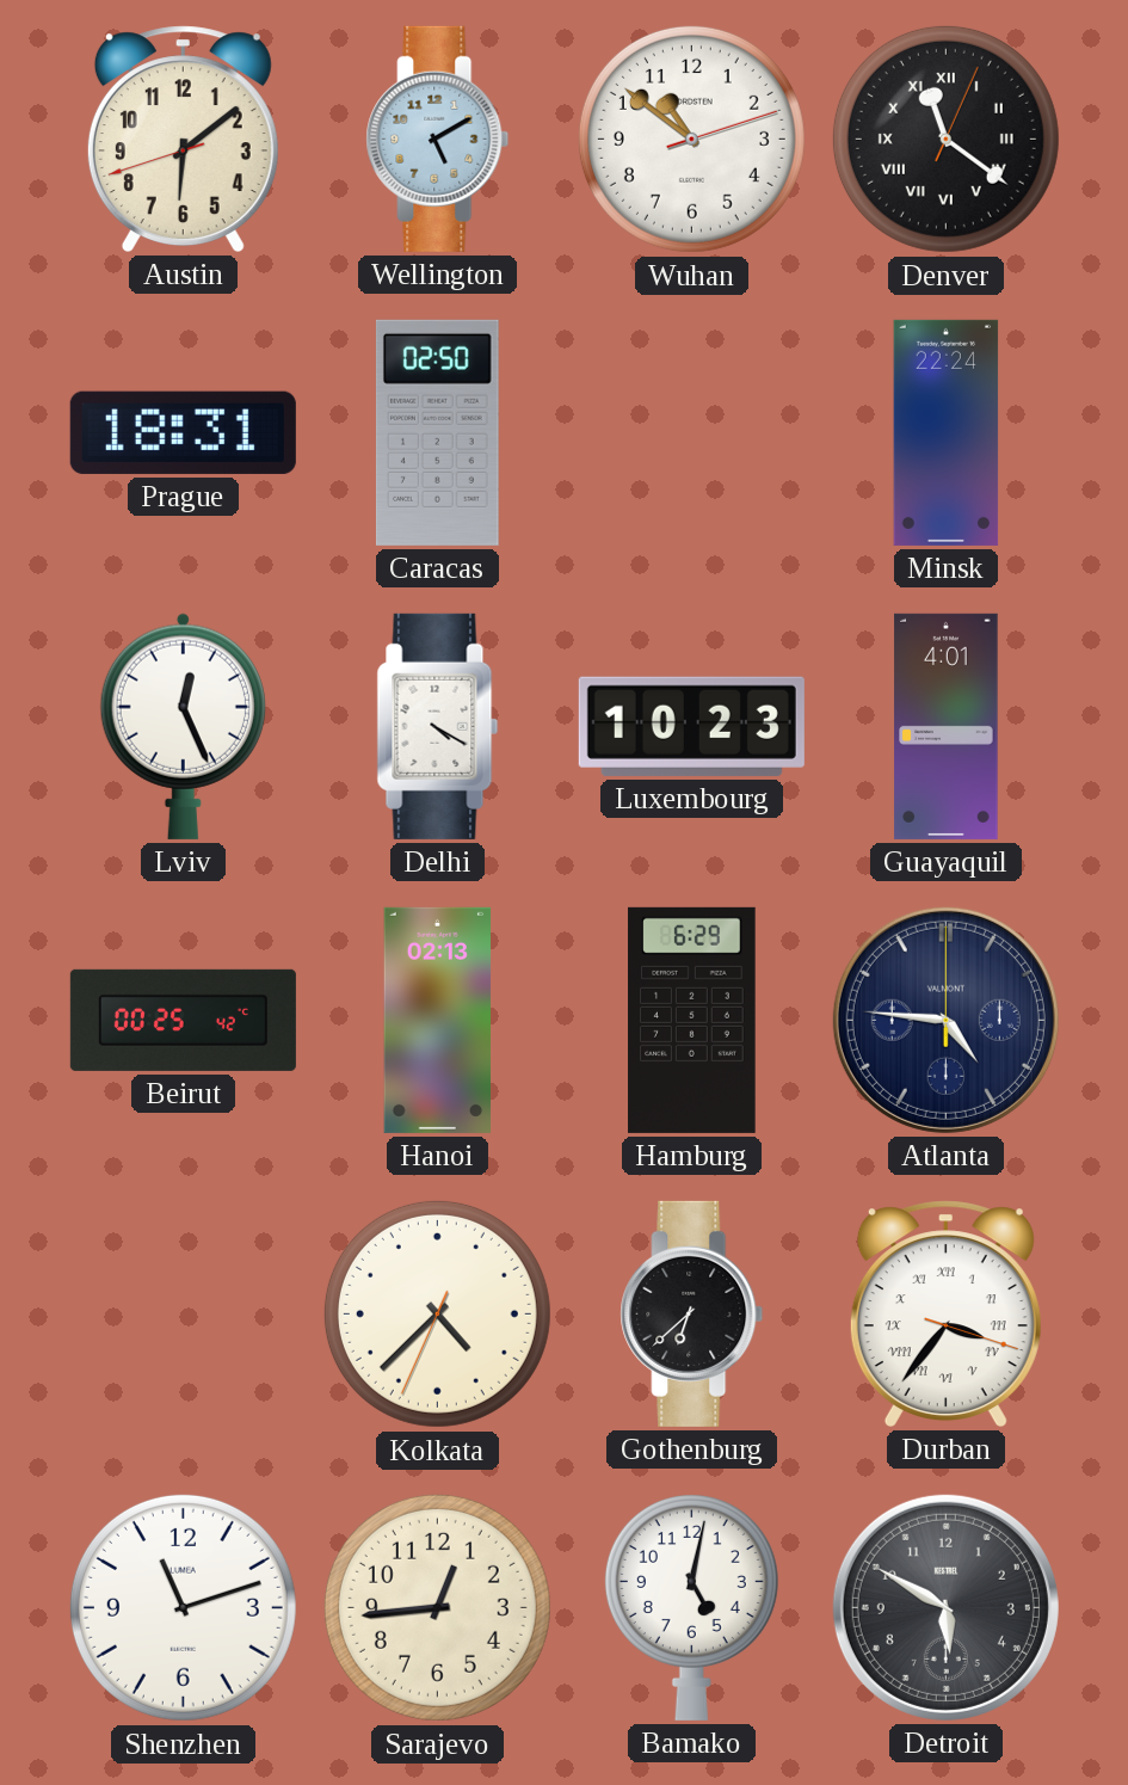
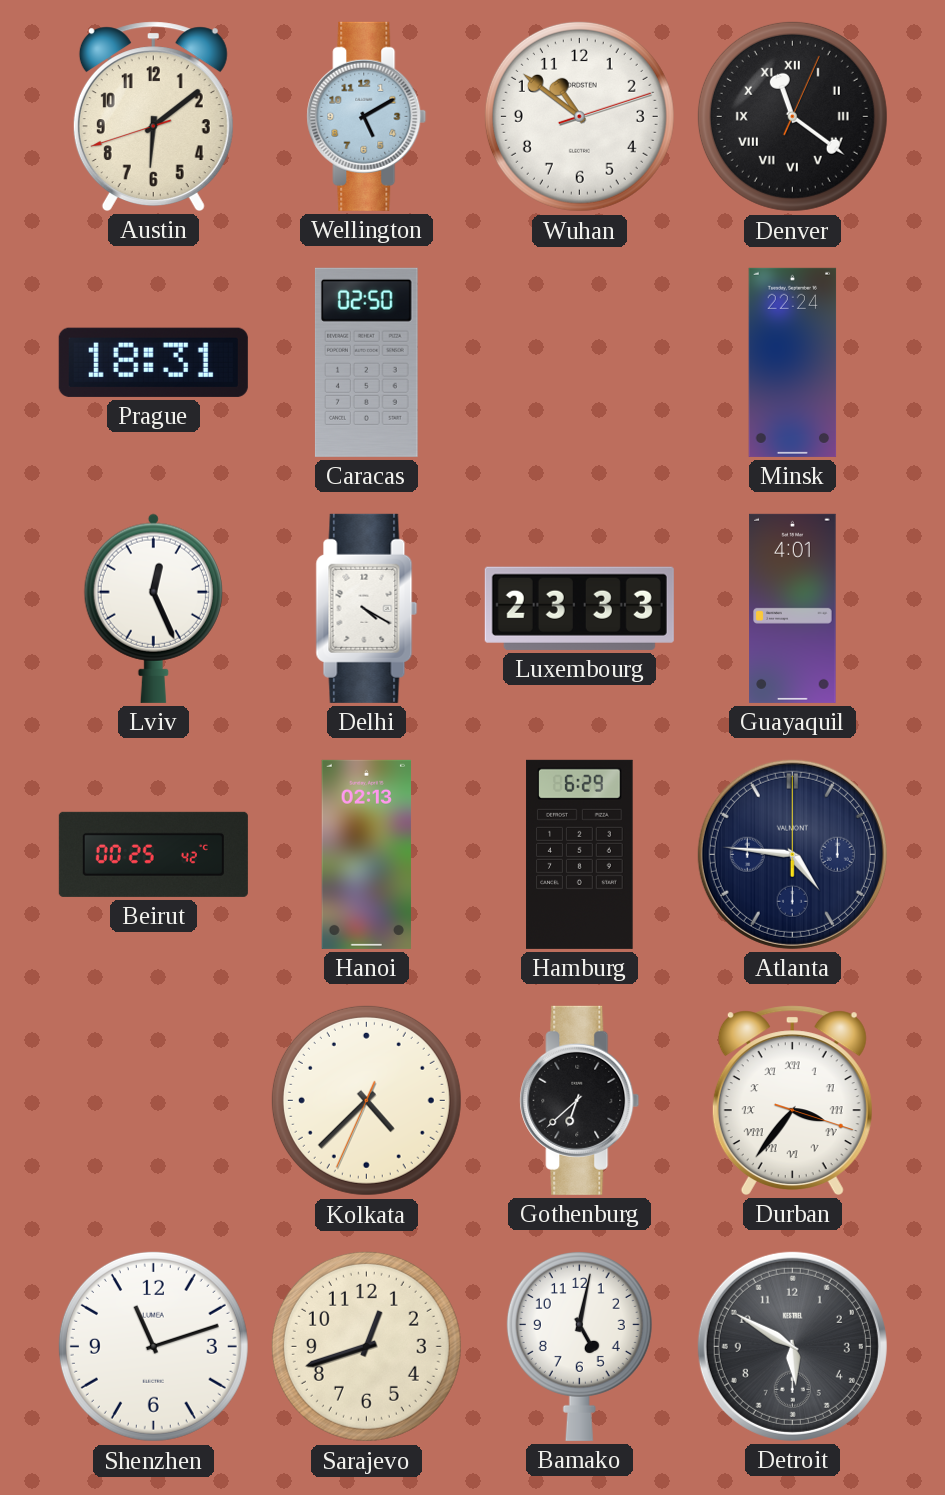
Luxembourg: 10:23 -> 23:33
Sarajevo: 12:44 -> 12:42
